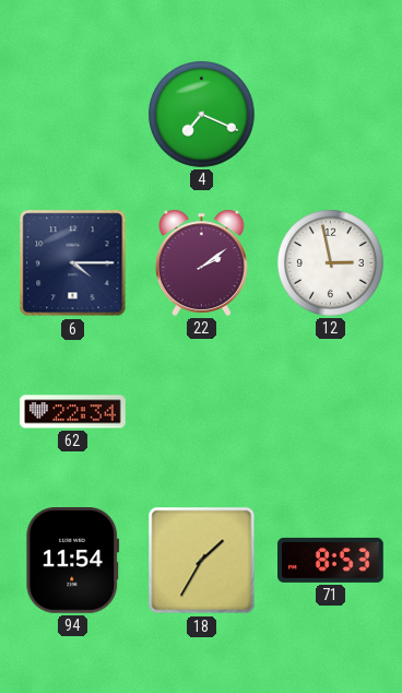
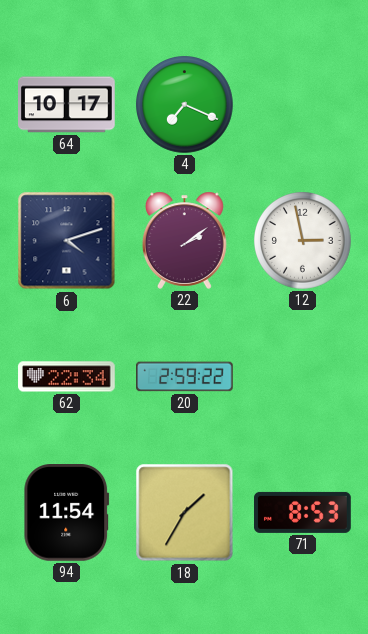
64: none -> 10:17
6: 4:15 -> 4:12
20: none -> 2:59
